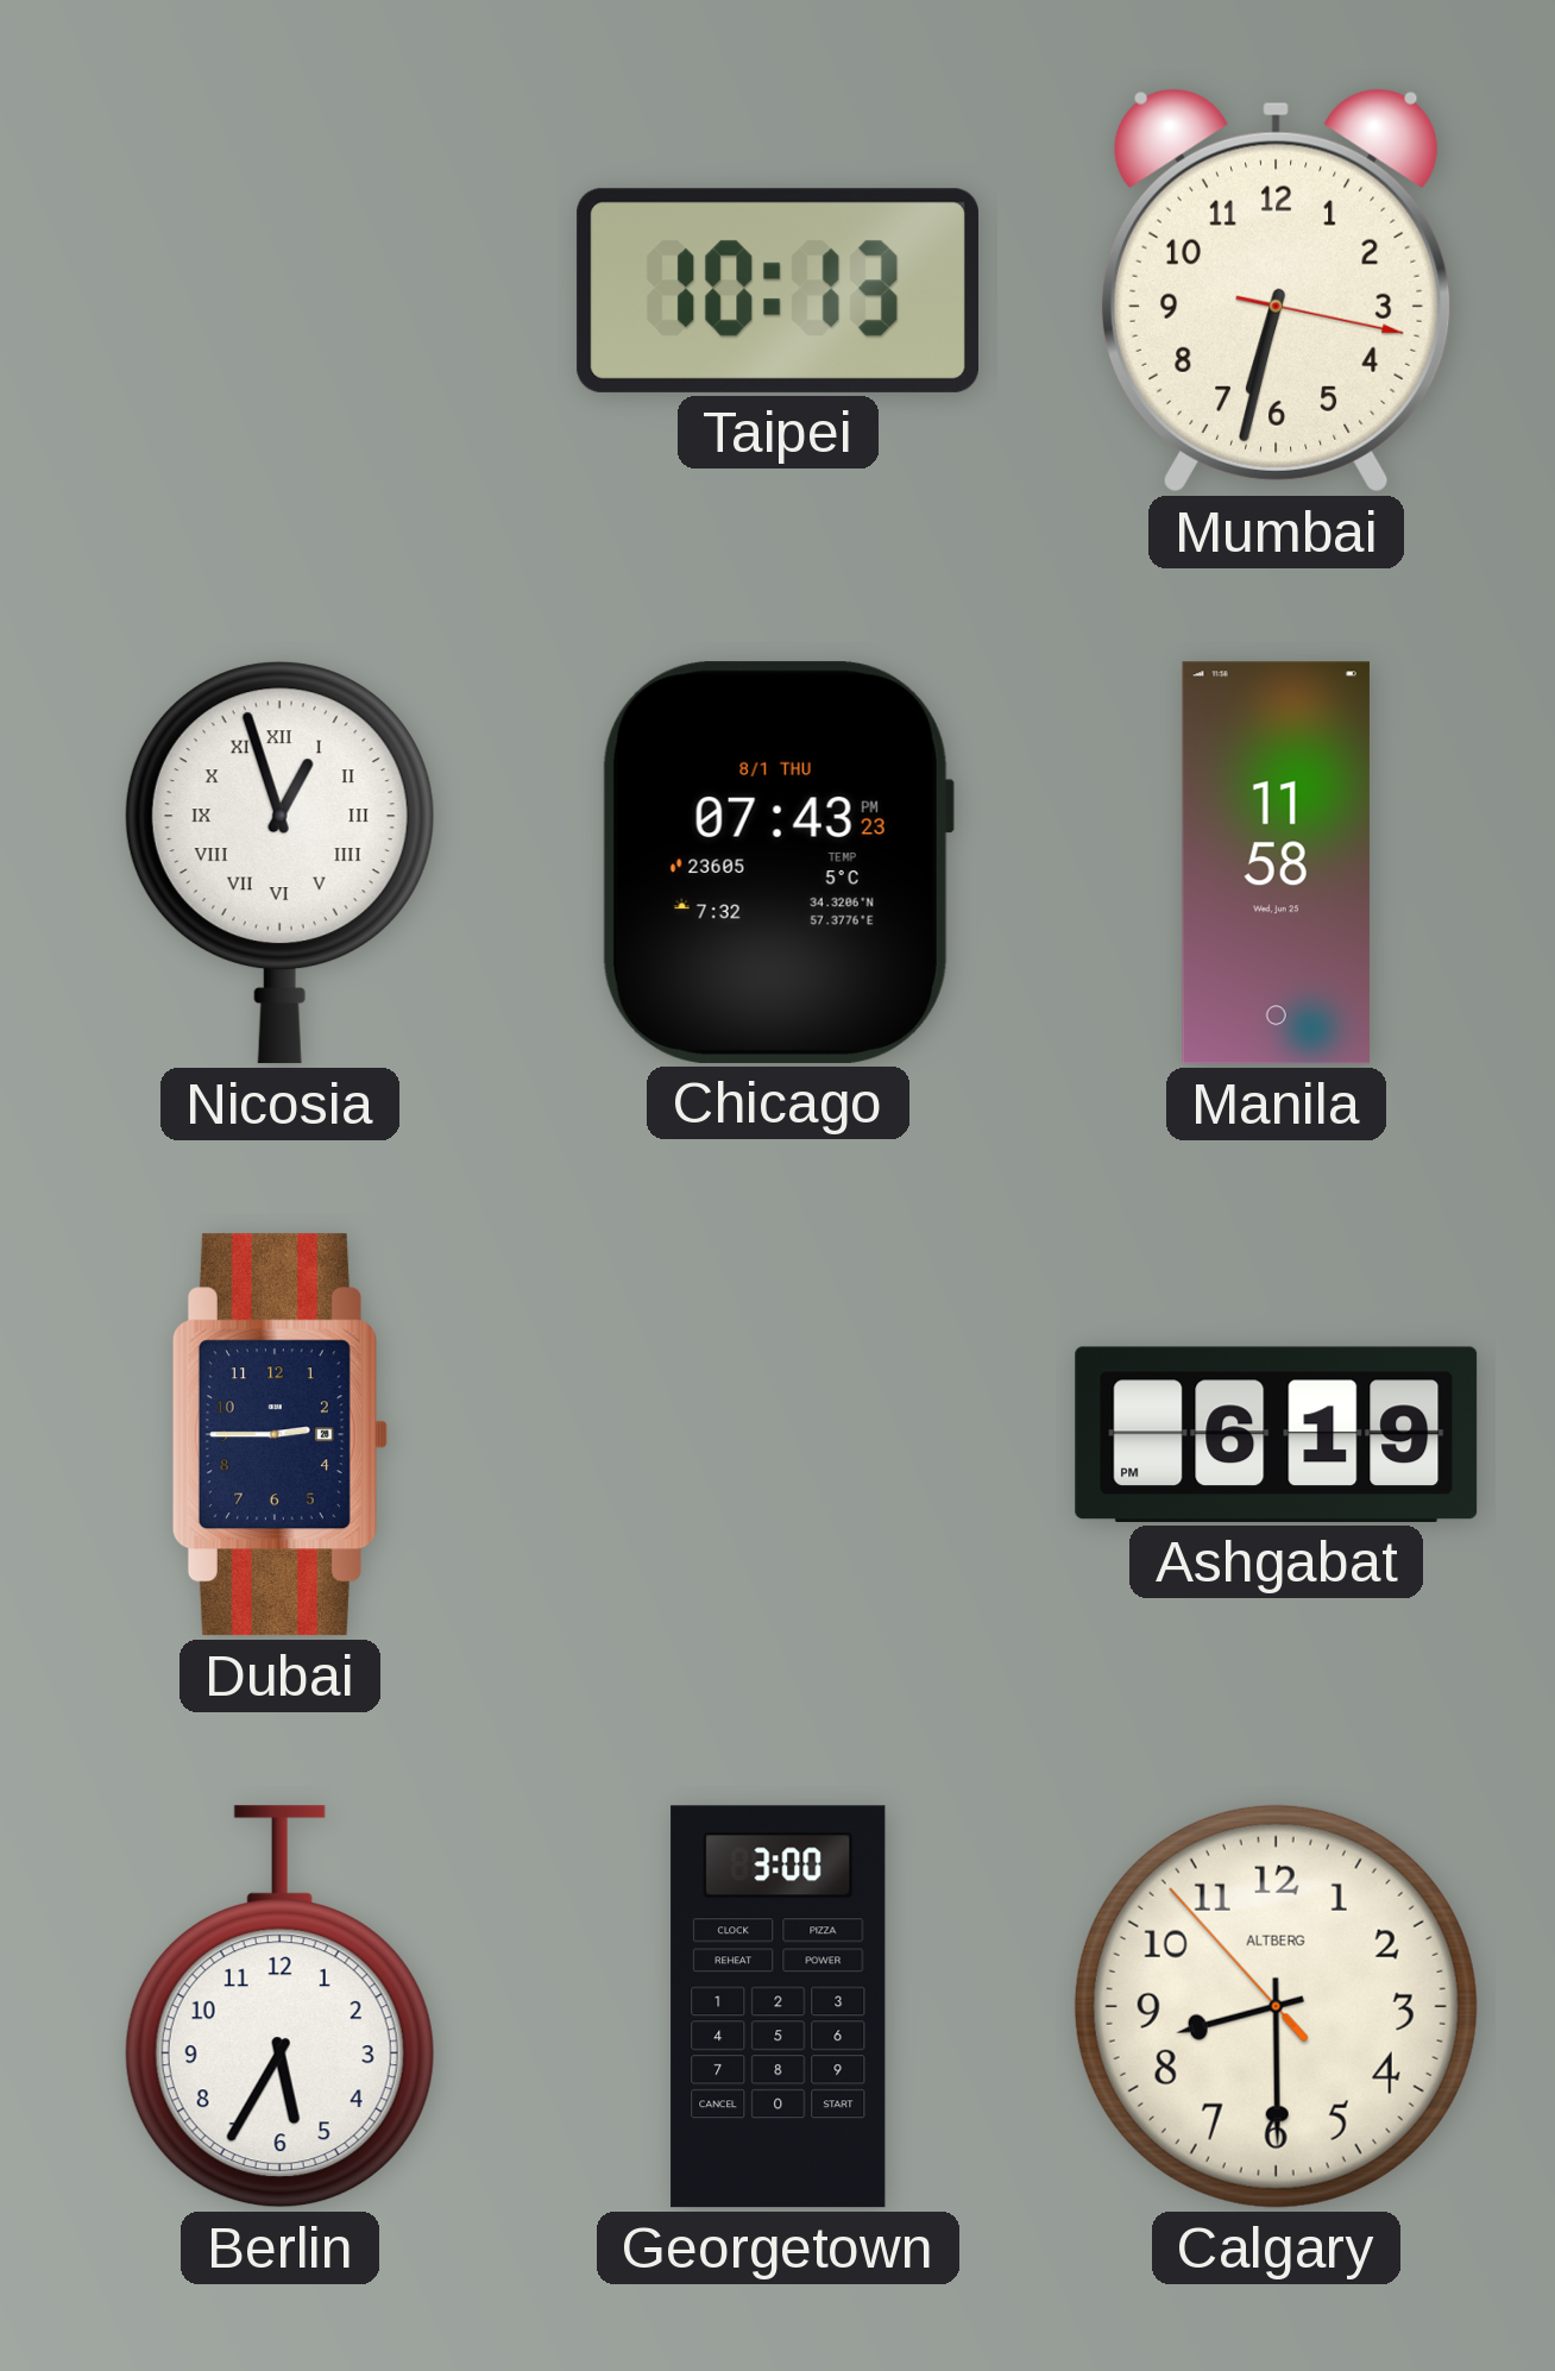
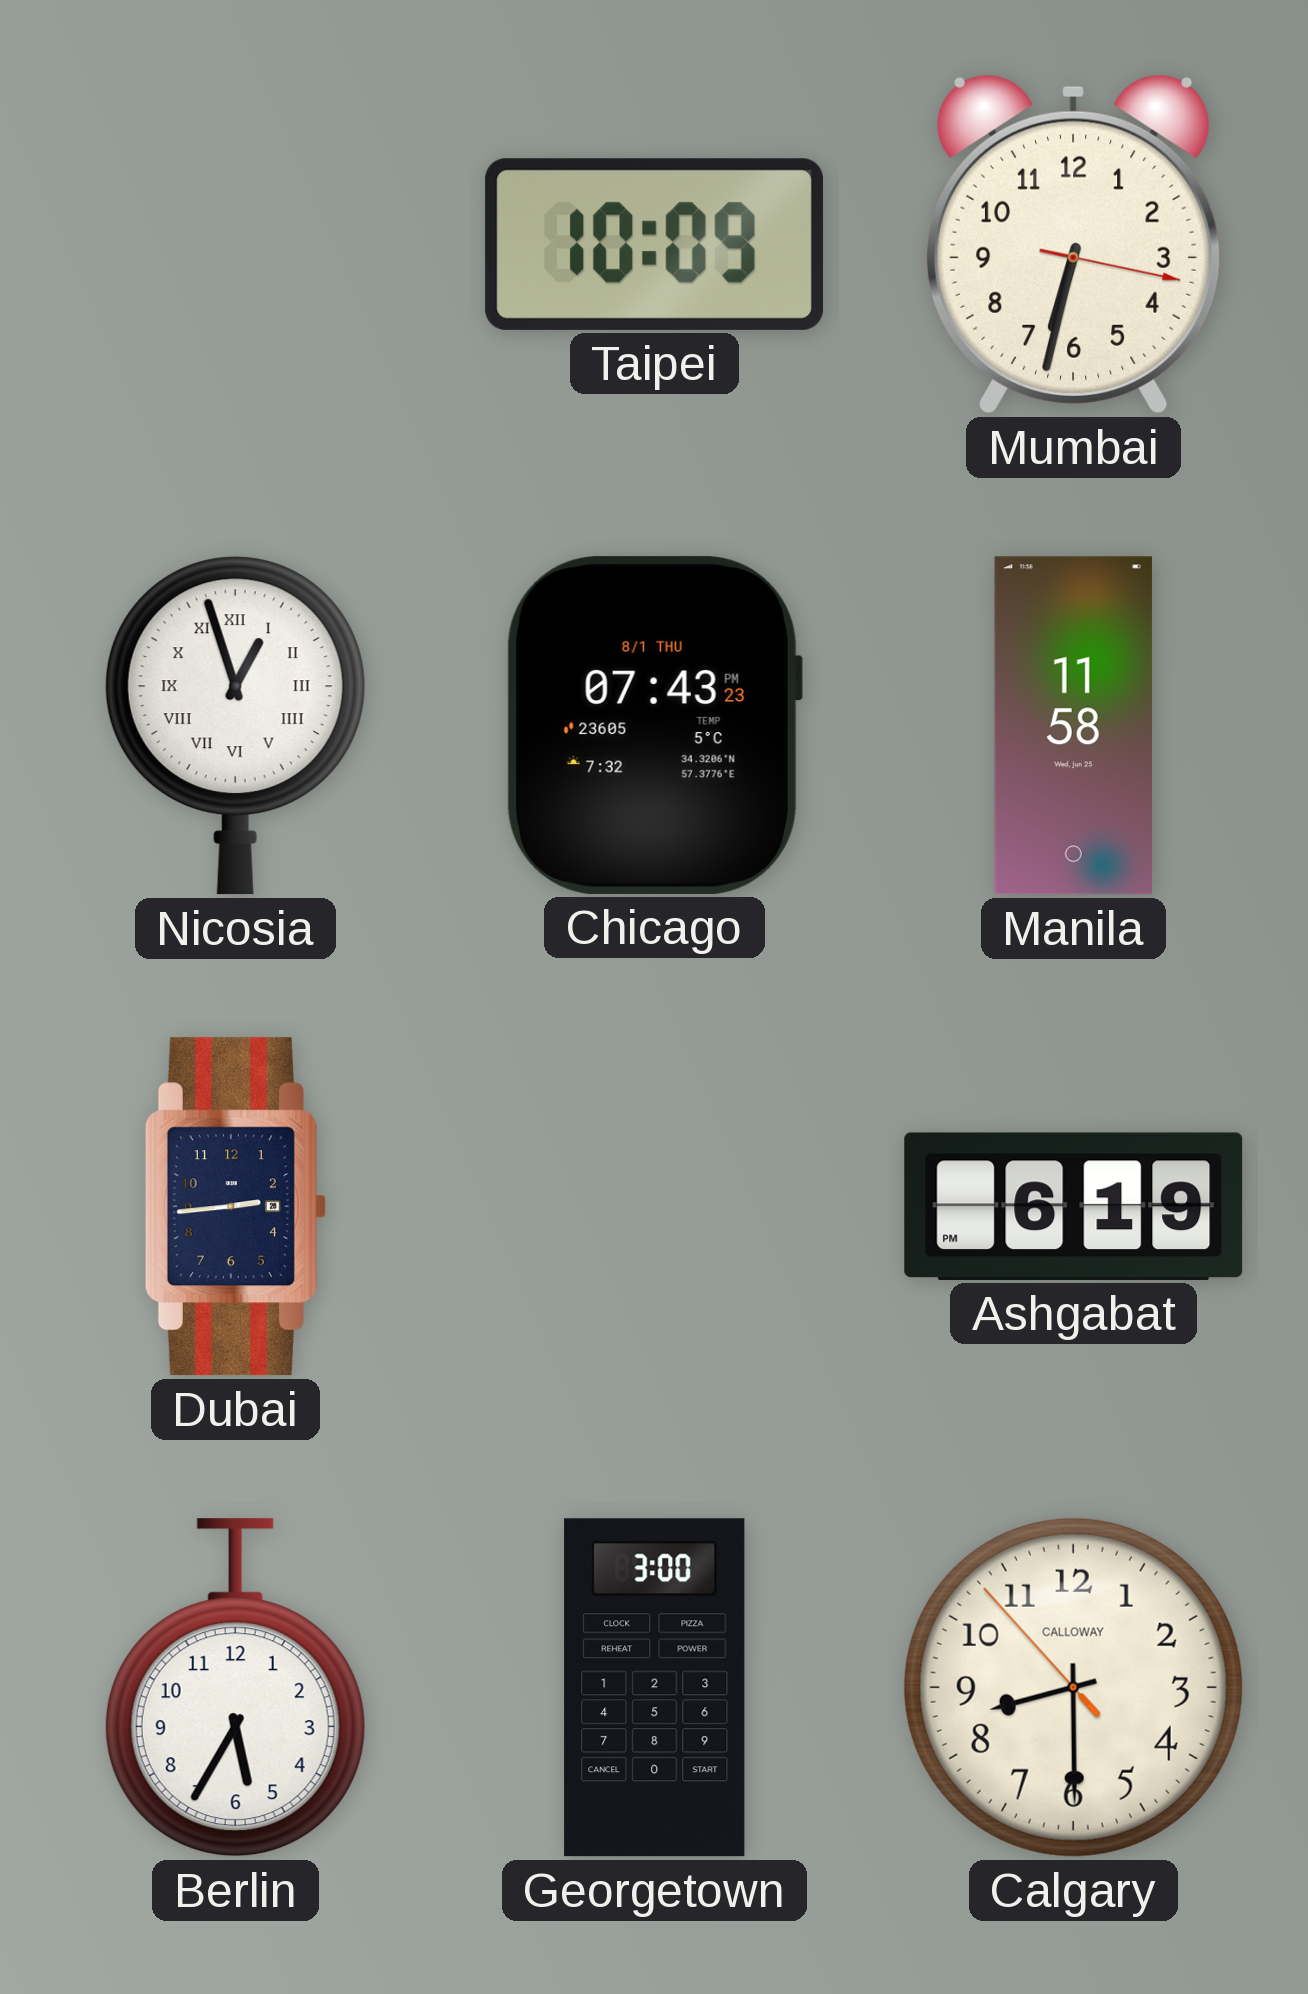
Taipei: 10:13 -> 10:09
Dubai: 2:45 -> 2:44
Calgary brand: ALTBERG -> CALLOWAY
